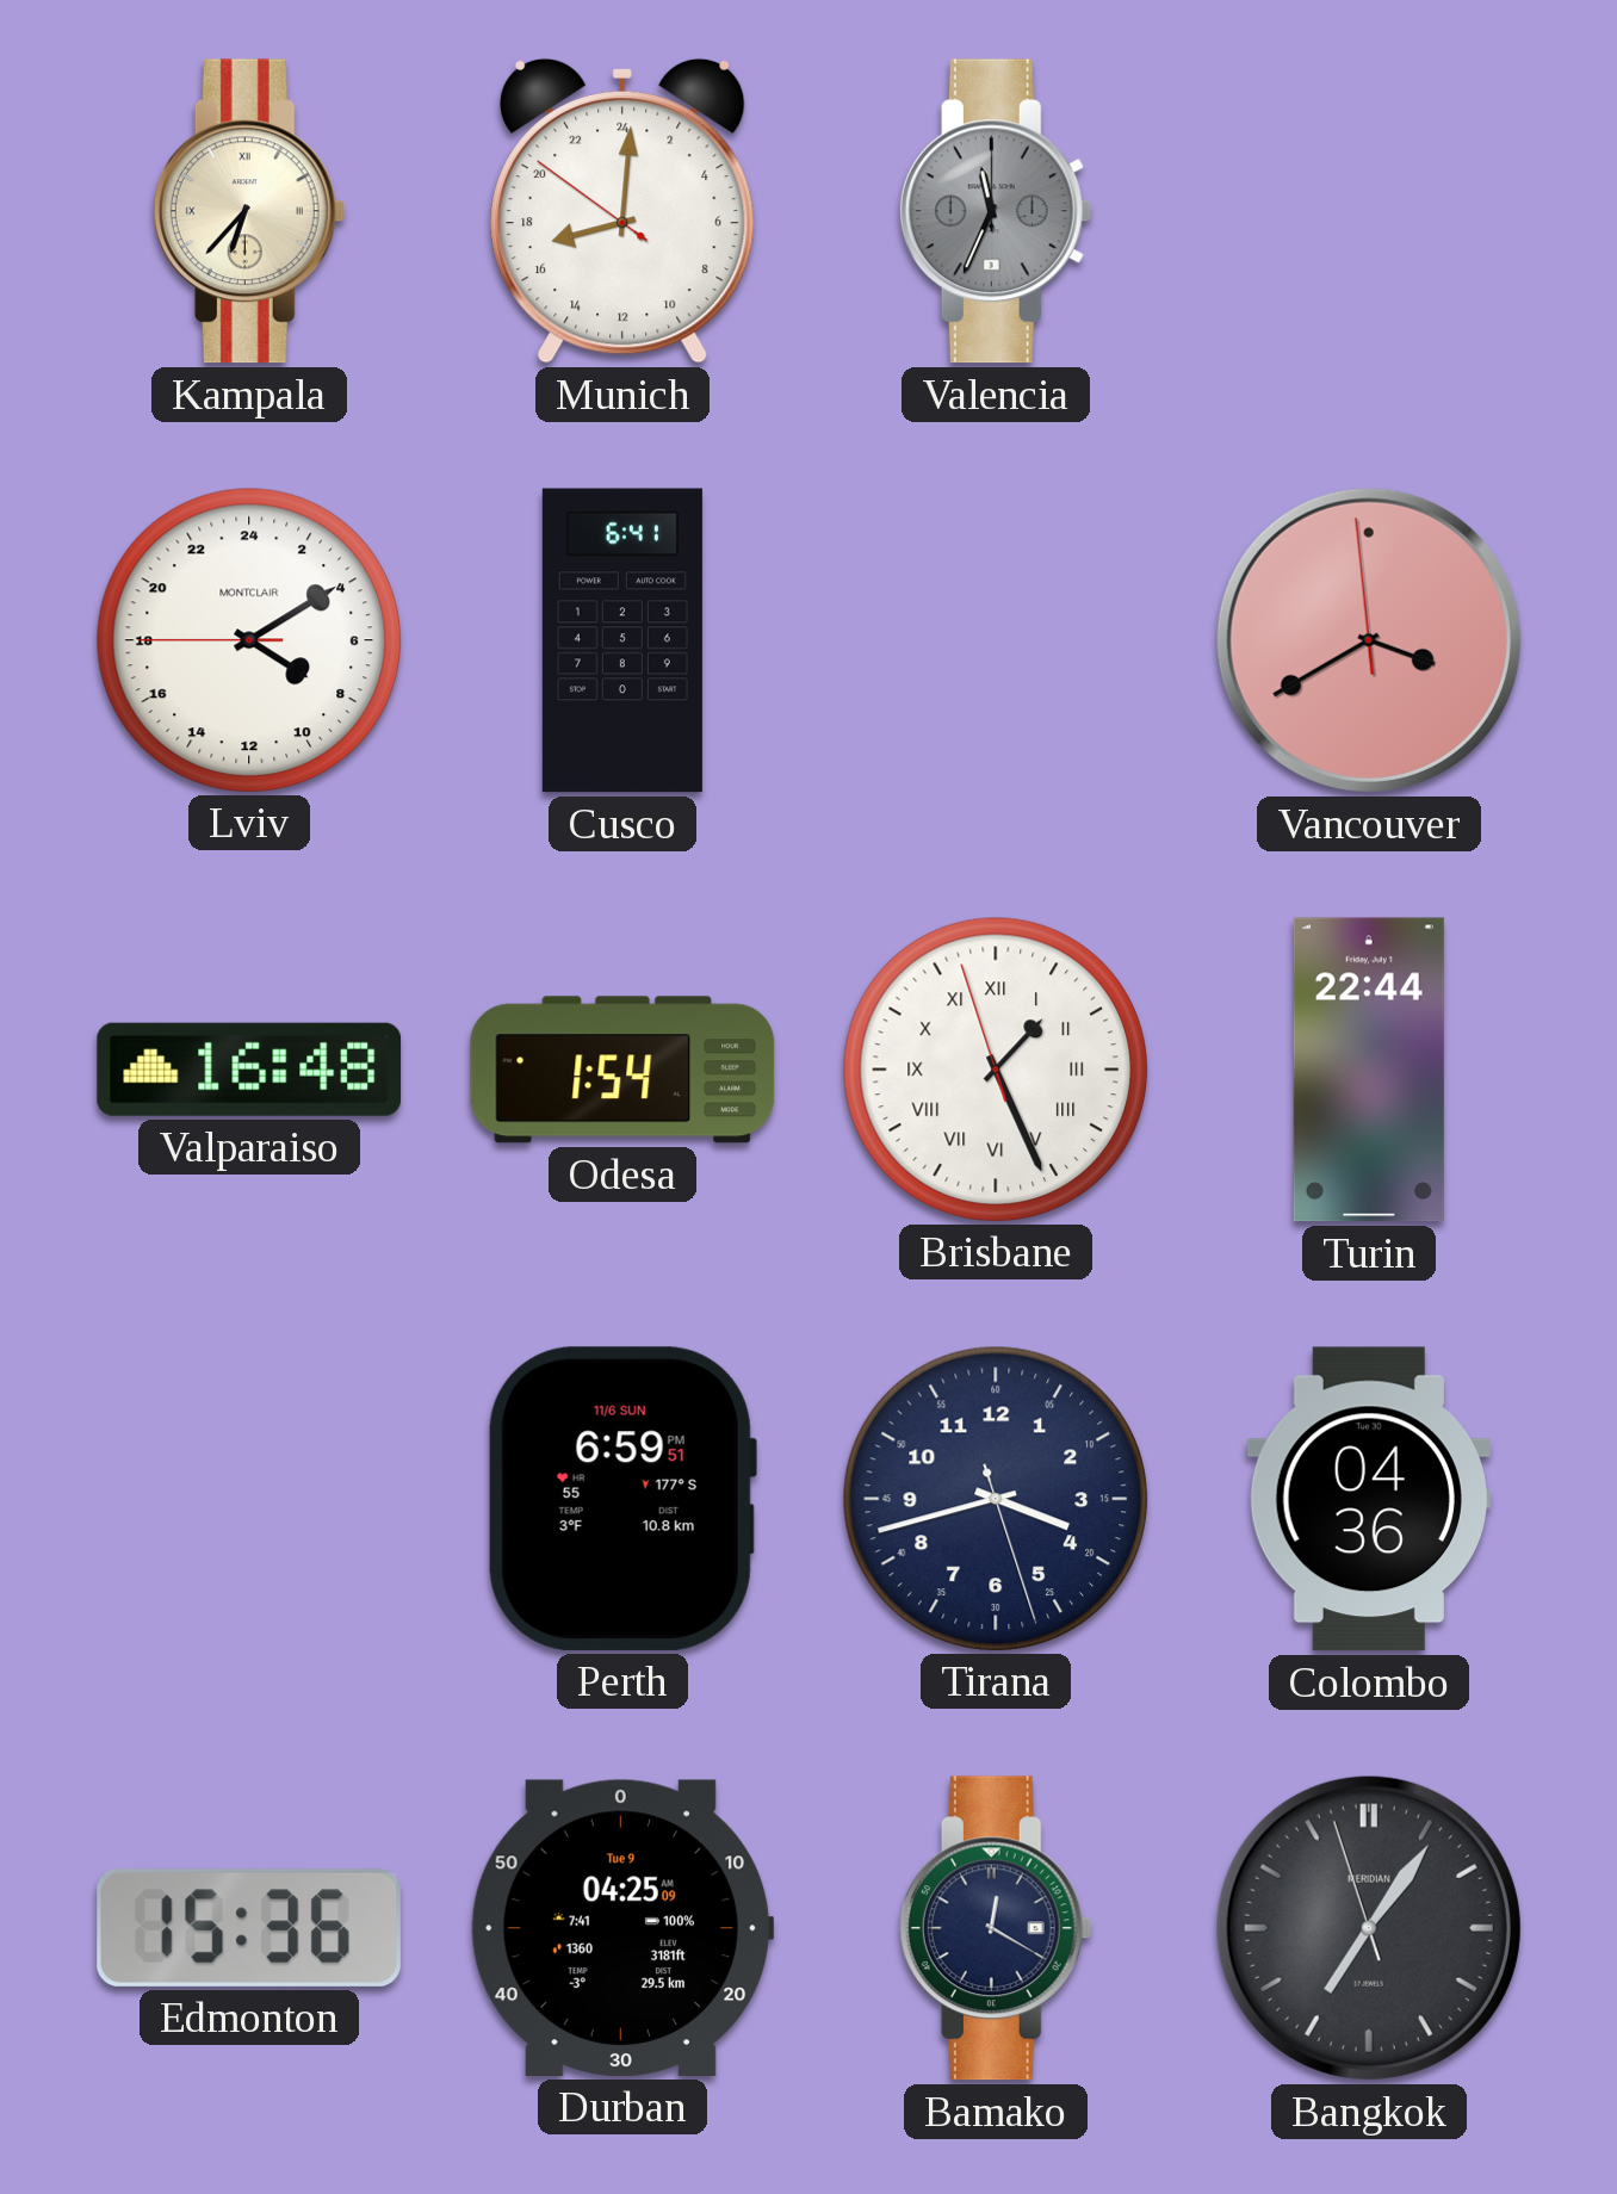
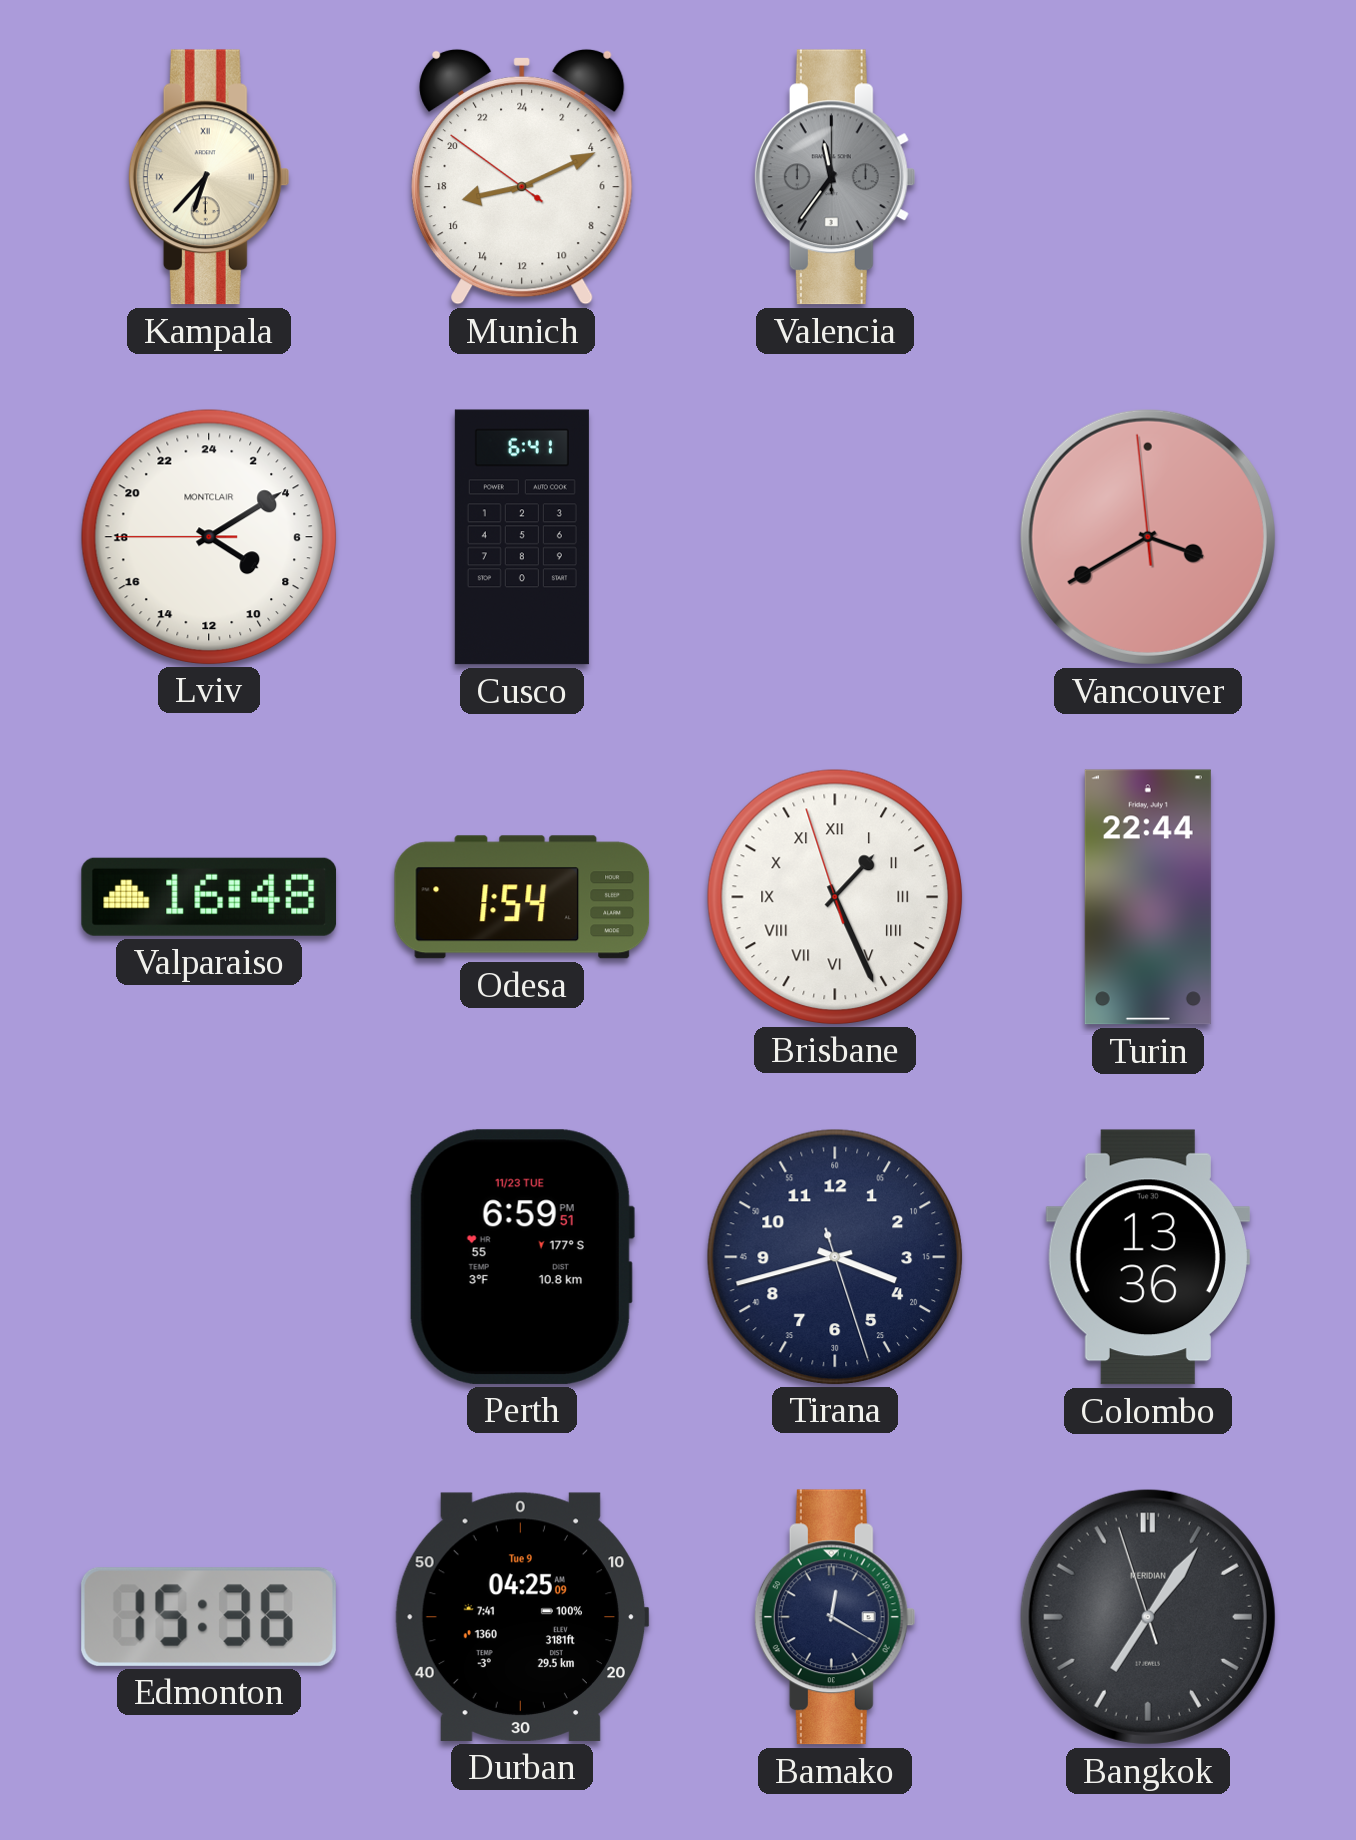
Munich: 17:00 -> 17:10
Valencia: 11:34 -> 11:36
Perth date: 11/6 SUN -> 11/23 TUE
Colombo: 04:36 -> 13:36
